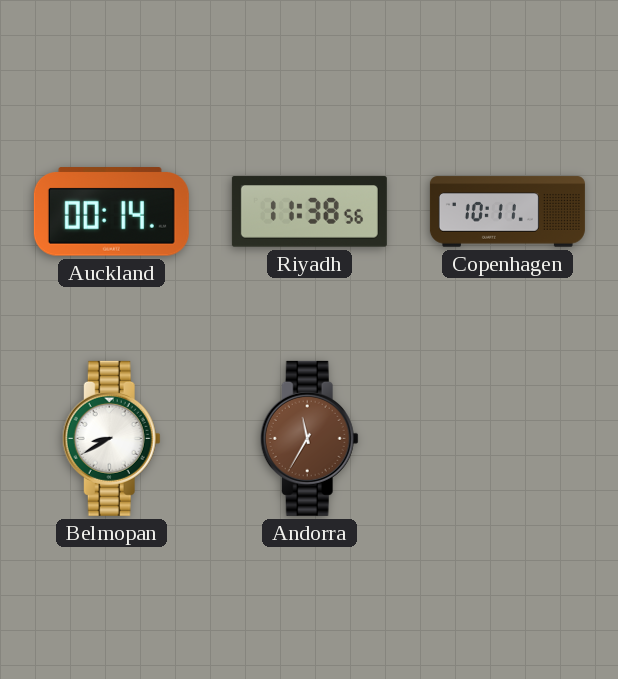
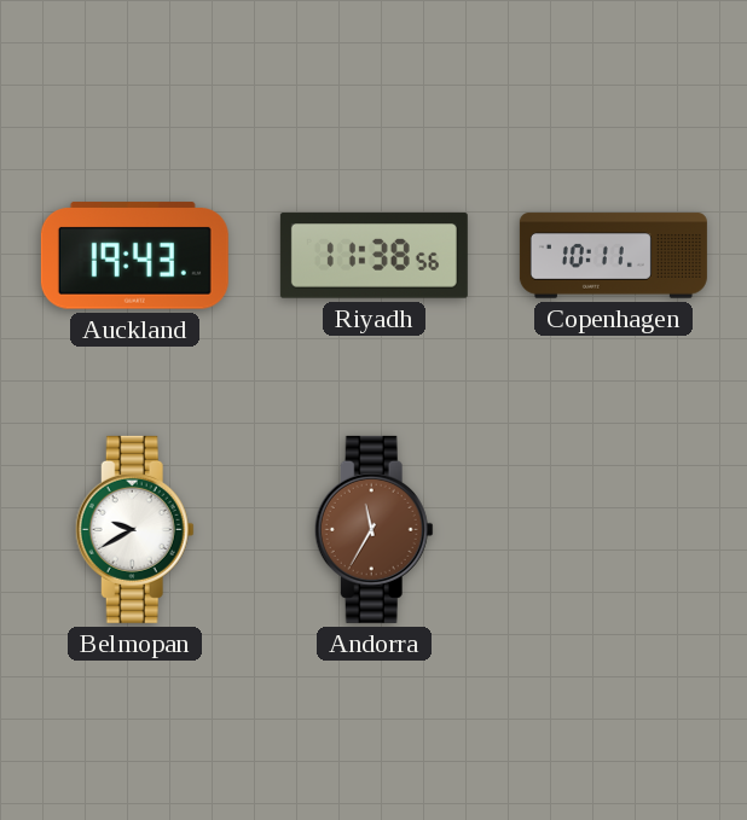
Auckland: 00:14 -> 19:43
Belmopan: 8:40 -> 9:40
